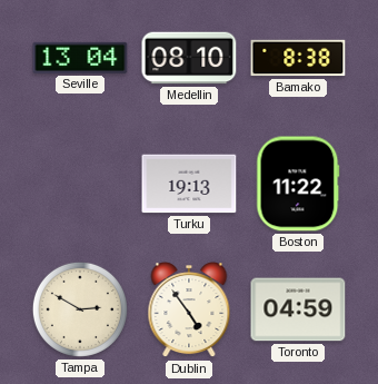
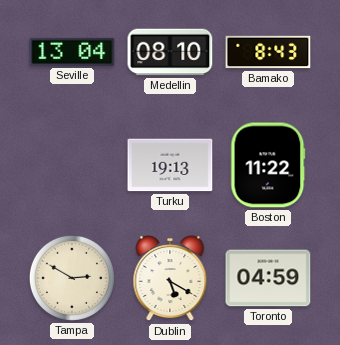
Bamako: 8:38 -> 8:43
Dublin: 4:54 -> 5:20
